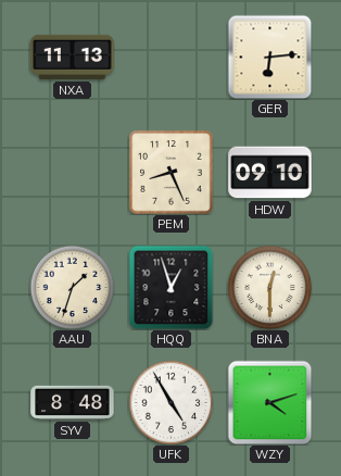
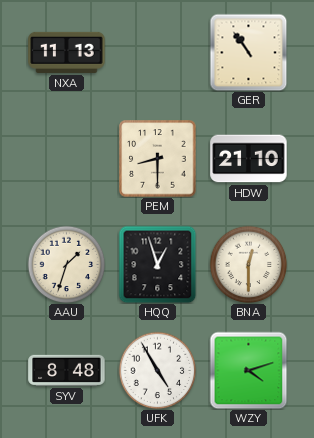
GER: 6:14 -> 10:54
PEM: 8:26 -> 8:30
HDW: 09:10 -> 21:10
